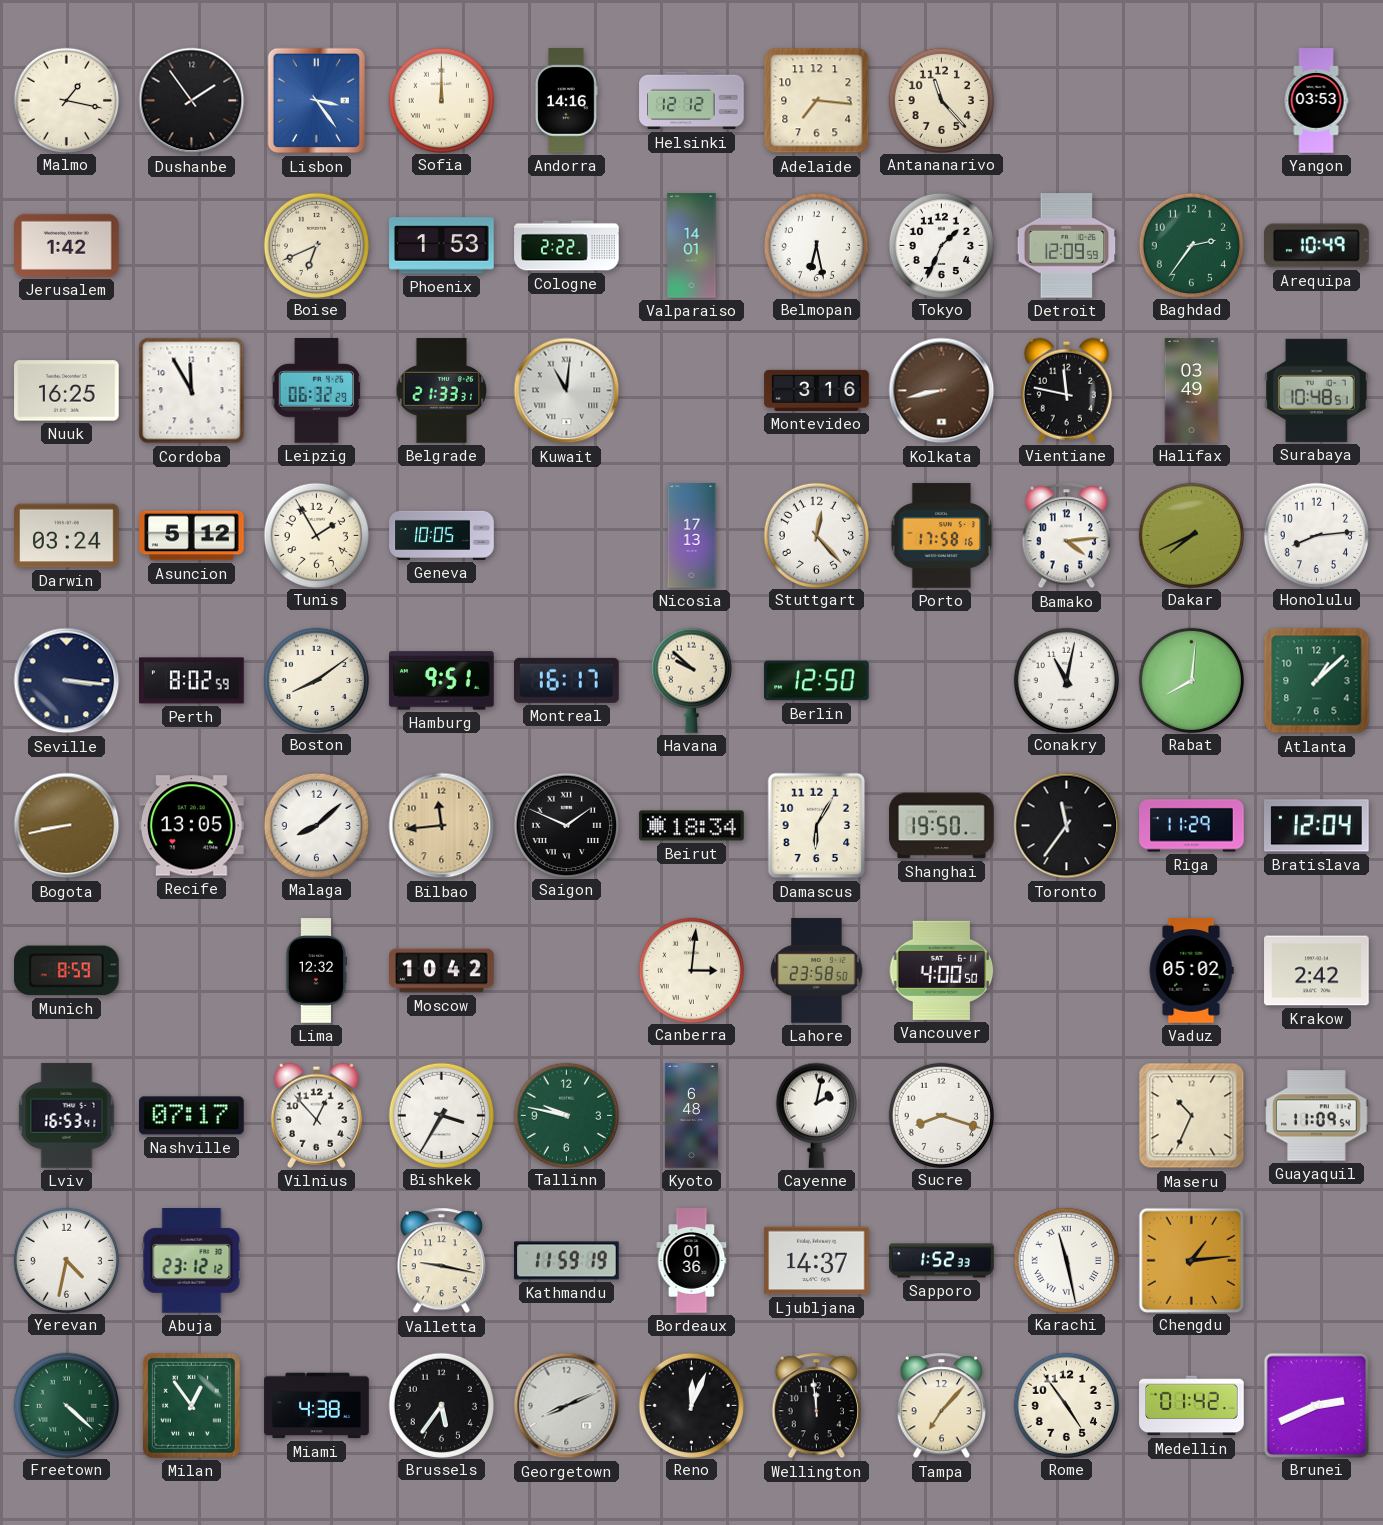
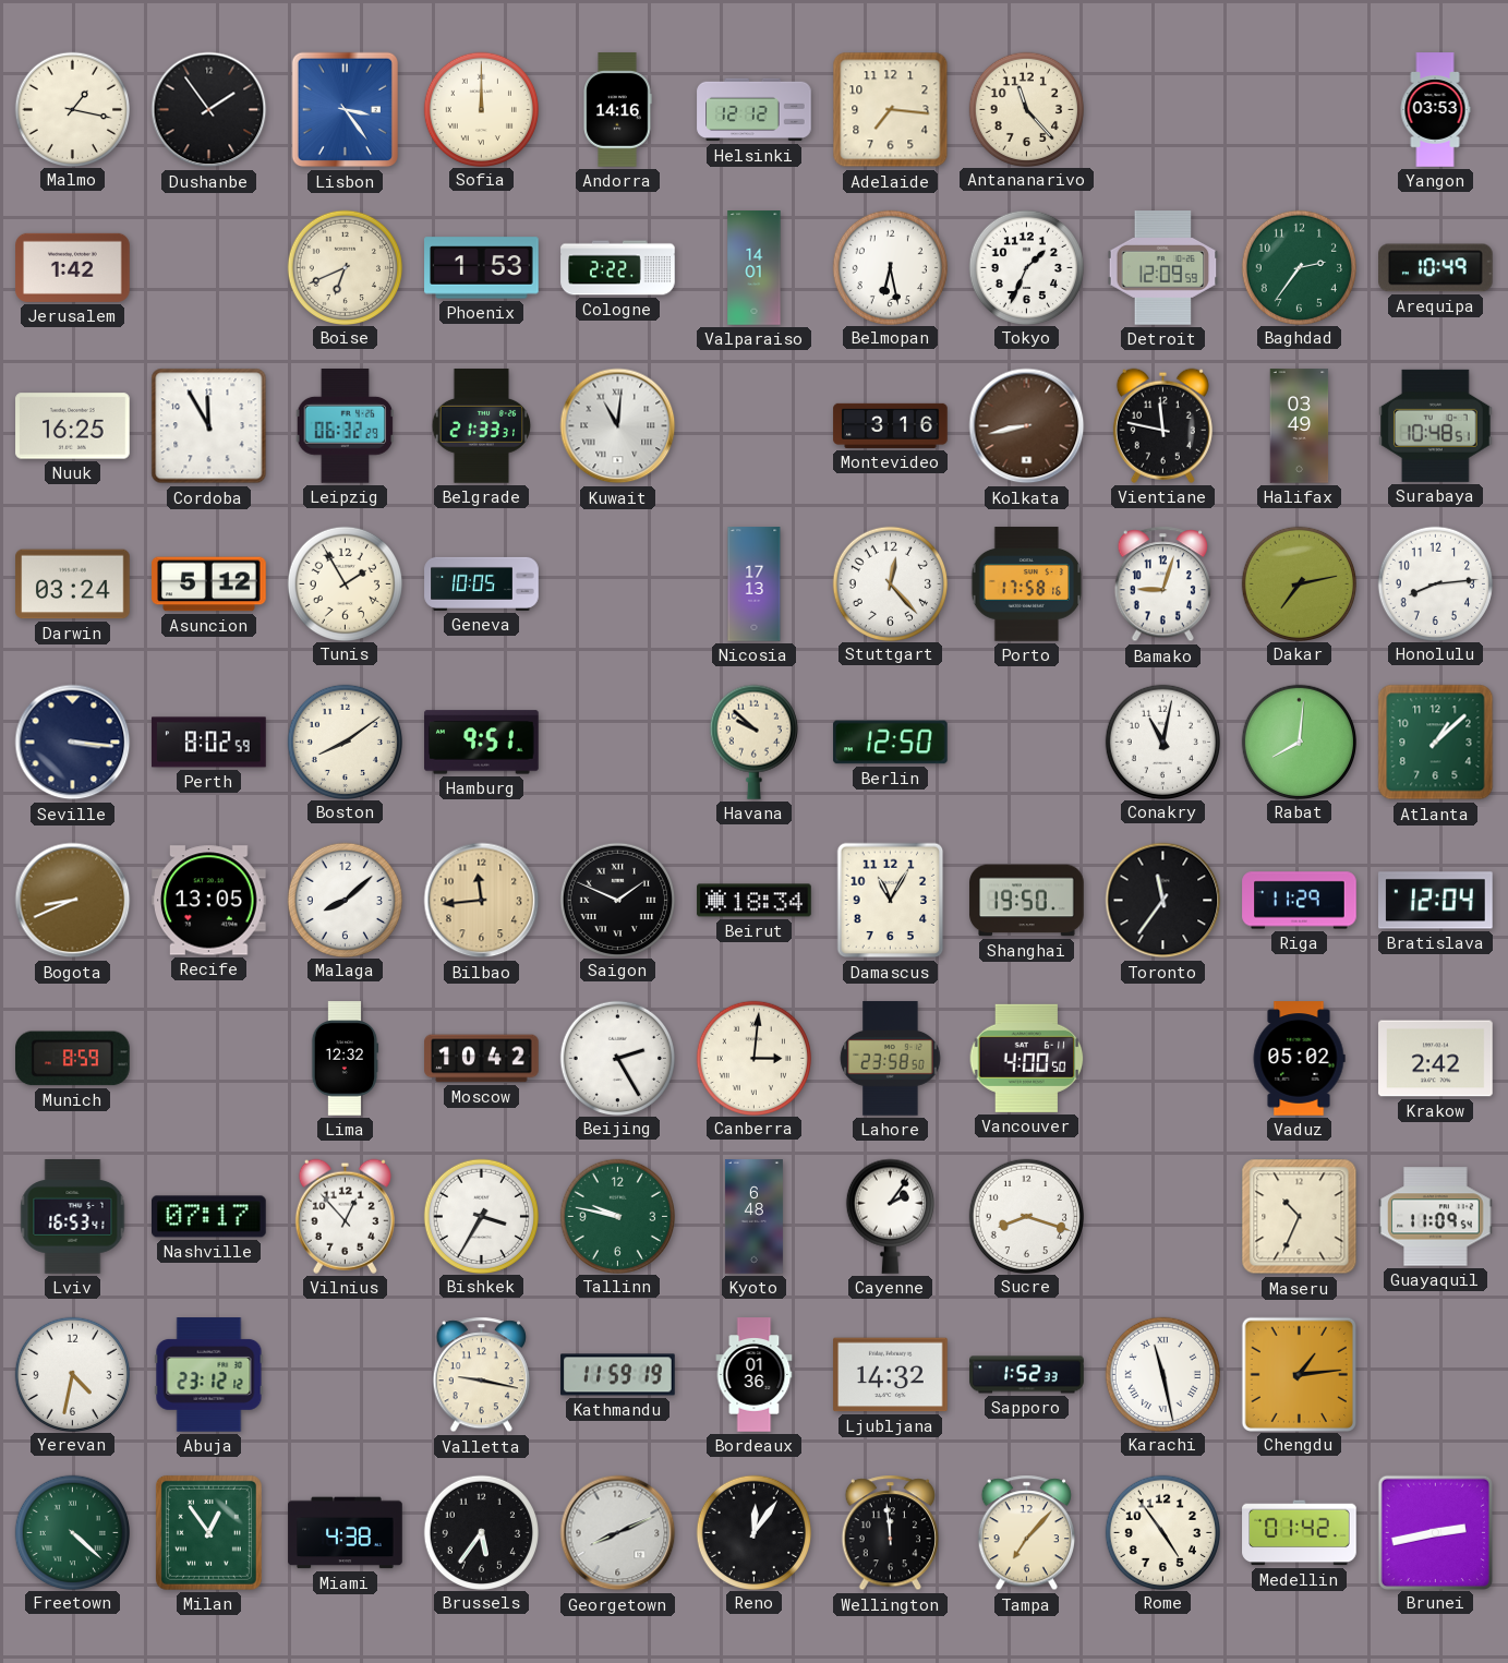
Bamako: 4:14 -> 9:03
Dakar: 7:41 -> 7:13
Montreal: 16:17 -> none
Bogota: 8:43 -> 8:41
Damascus: 6:05 -> 11:05
Beijing: none -> 2:25
Cayenne: 2:02 -> 2:06
Ljubljana: 14:37 -> 14:32
Reno: 12:04 -> 12:06
Brunei: 2:41 -> 2:43
